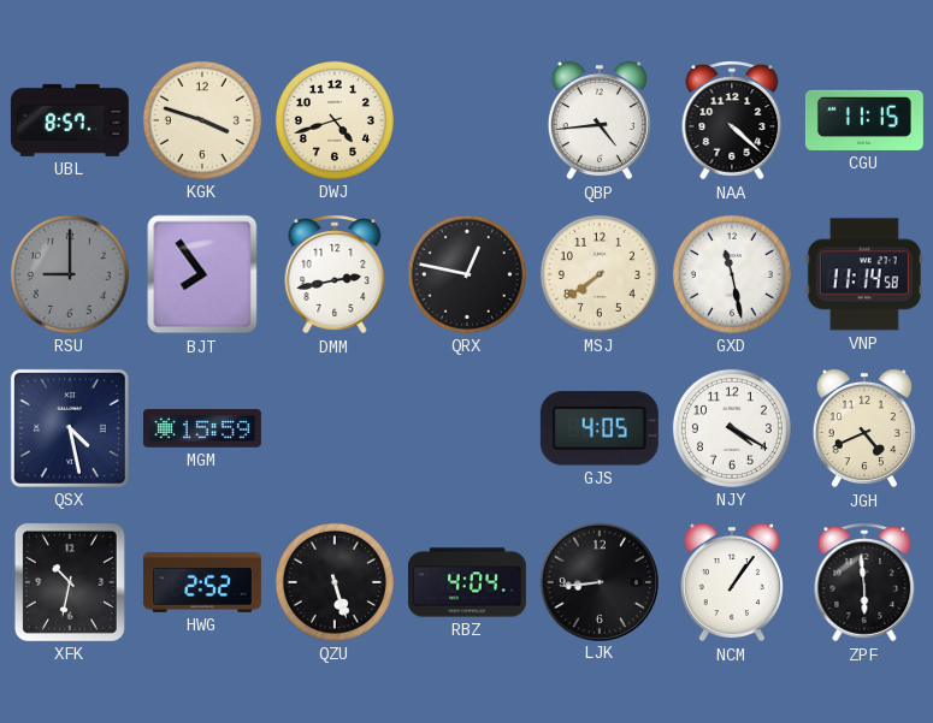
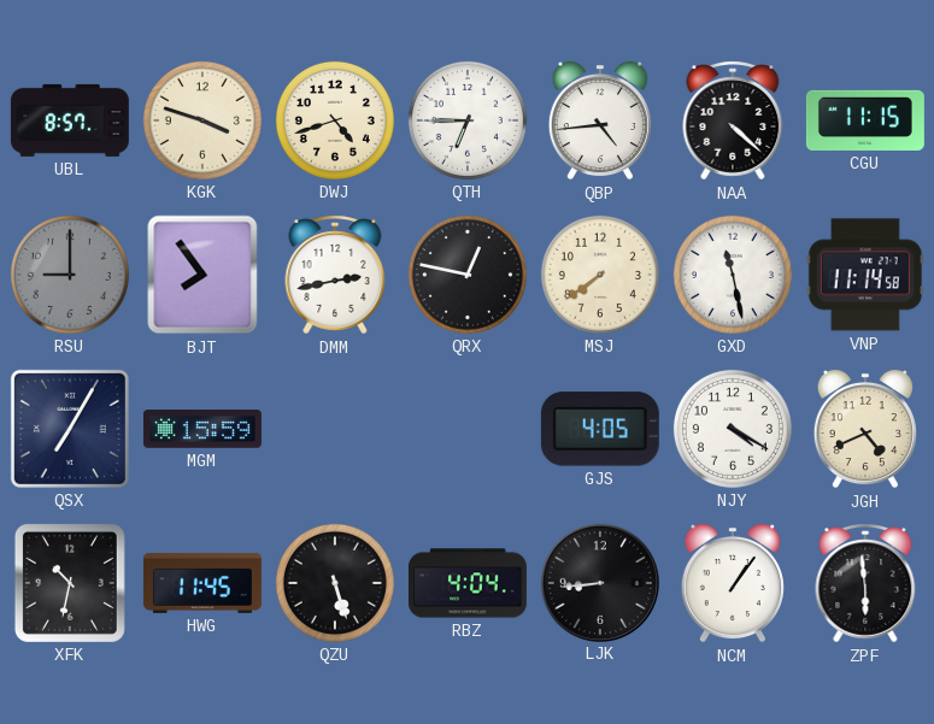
QTH: none -> 6:45
QSX: 4:28 -> 7:05
HWG: 2:52 -> 11:45
